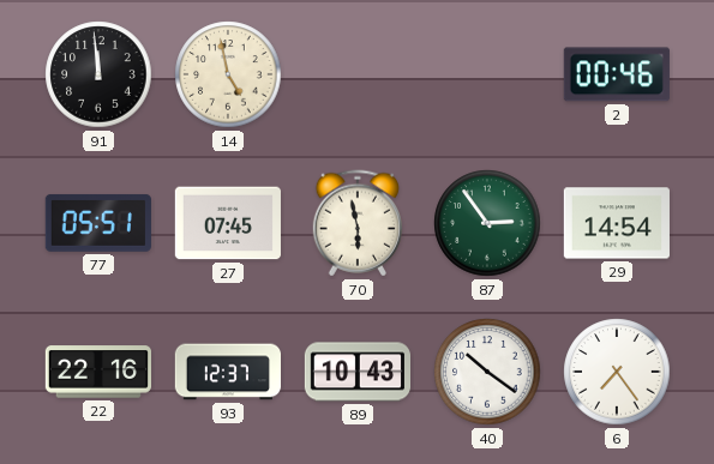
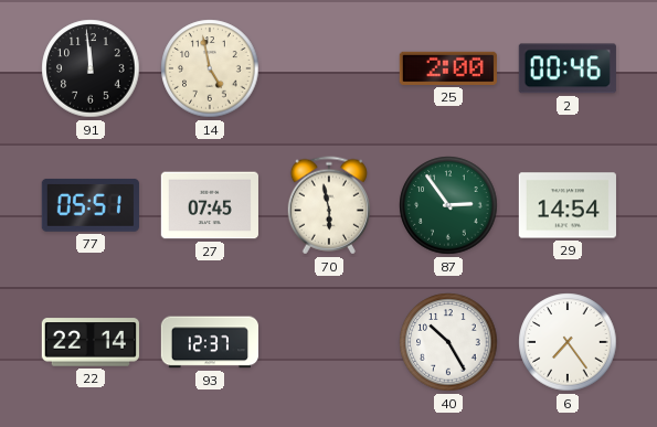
25: none -> 2:00
22: 22:16 -> 22:14
89: 10:43 -> none
40: 10:21 -> 10:25
